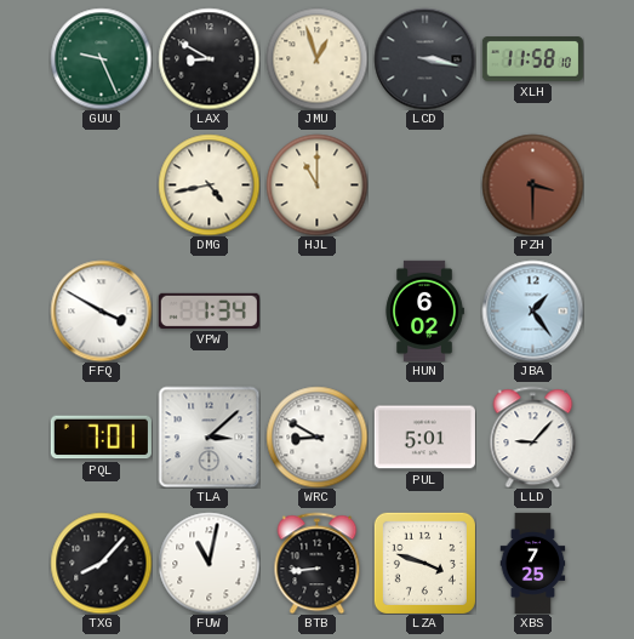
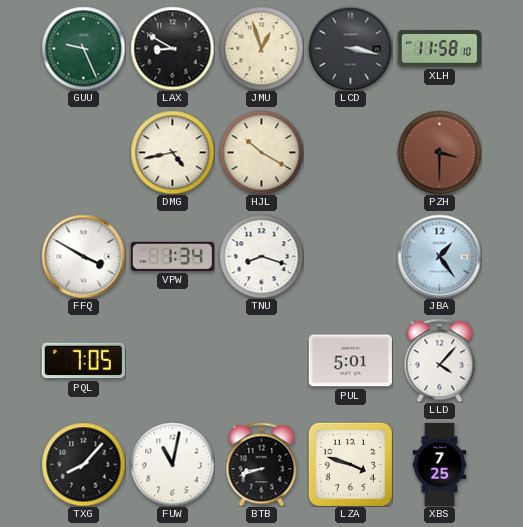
HJL: 11:00 -> 10:20
TNU: none -> 8:18
HUN: 6:02 -> none
PQL: 7:01 -> 7:05
TLA: 3:08 -> none
WRC: 8:50 -> none
LLD: 9:07 -> 4:07
BTB: 8:44 -> 8:42
